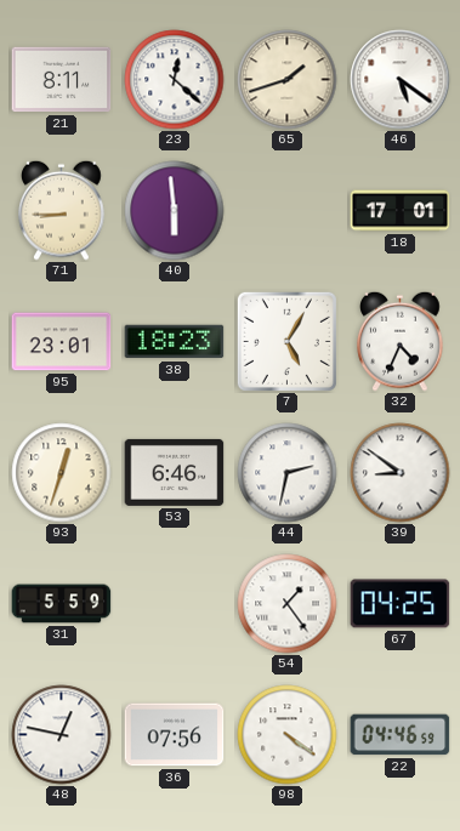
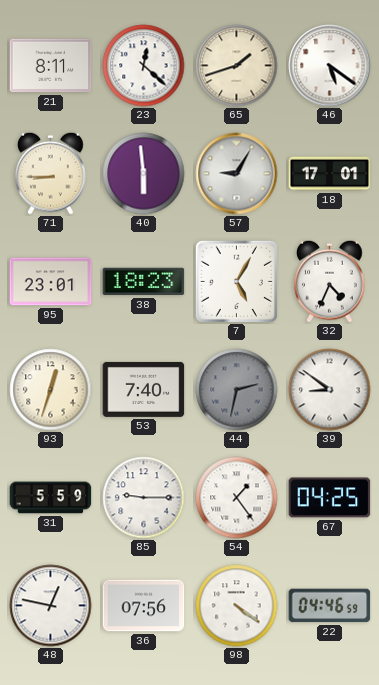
57: none -> 9:05
53: 6:46 -> 7:40
44 dial: white -> grey
85: none -> 9:15
